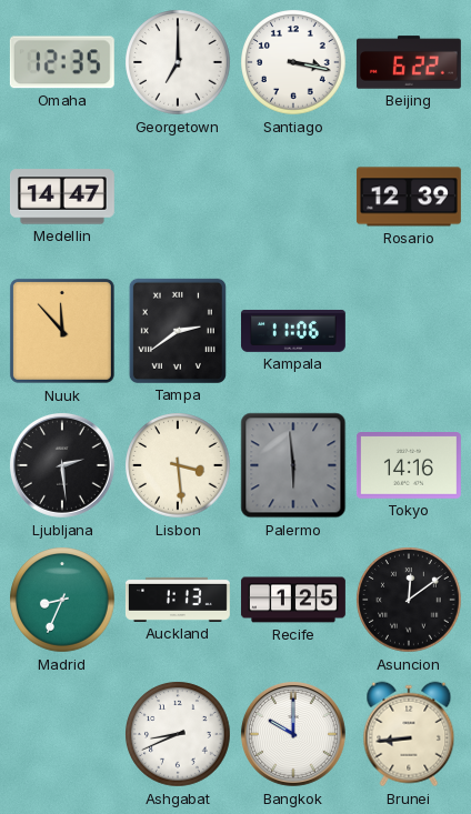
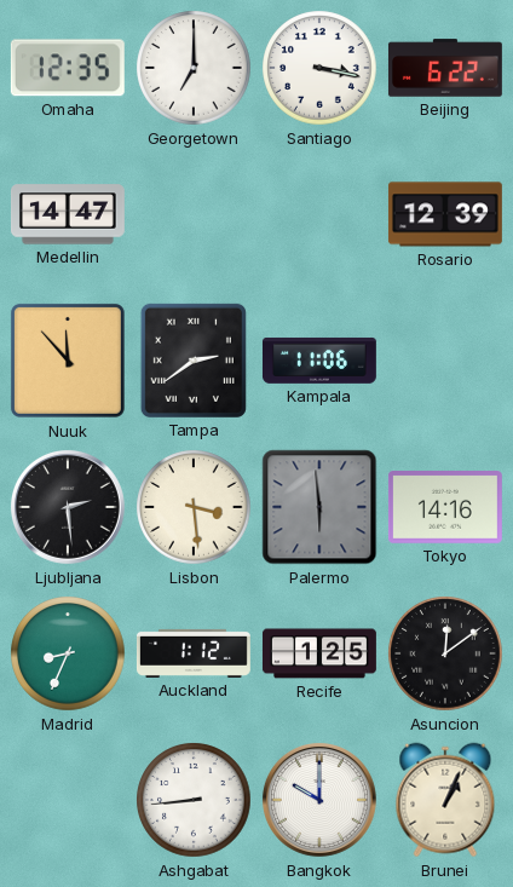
Auckland: 1:13 -> 1:12
Ashgabat: 8:41 -> 8:44
Brunei: 8:44 -> 1:04
